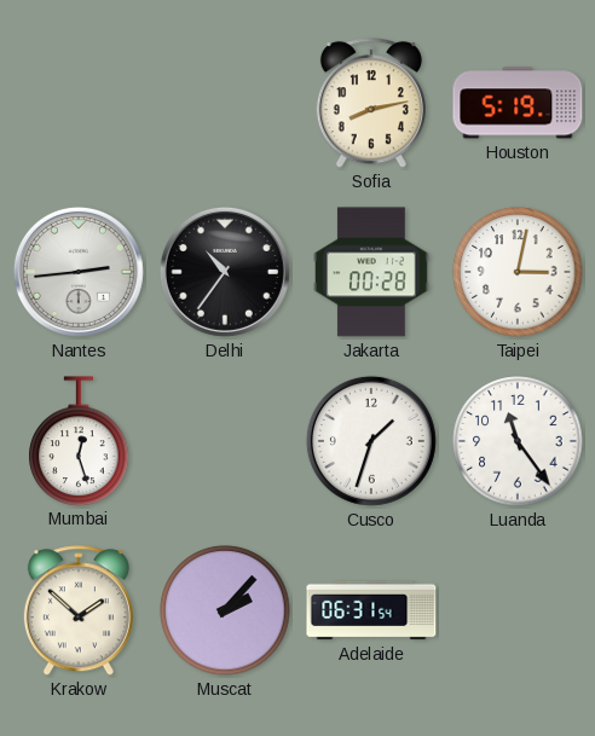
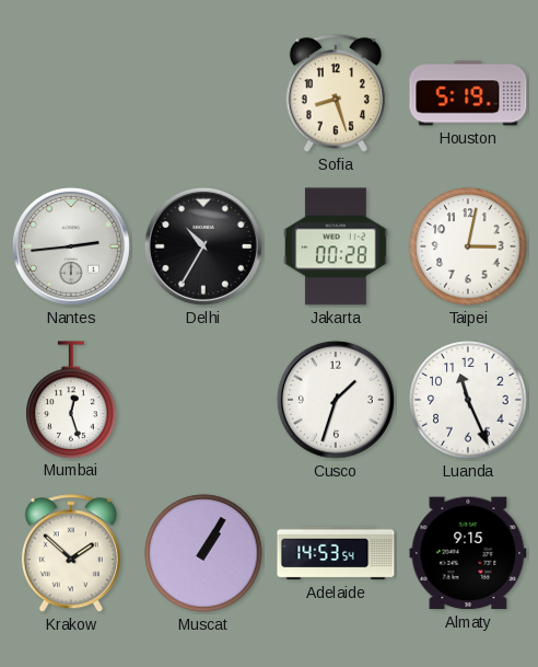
Sofia: 8:13 -> 8:27
Delhi: 10:36 -> 10:35
Luanda: 11:24 -> 11:26
Muscat: 2:07 -> 1:05
Adelaide: 06:31 -> 14:53
Almaty: none -> 9:15
